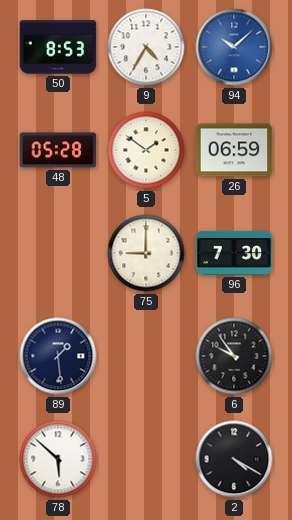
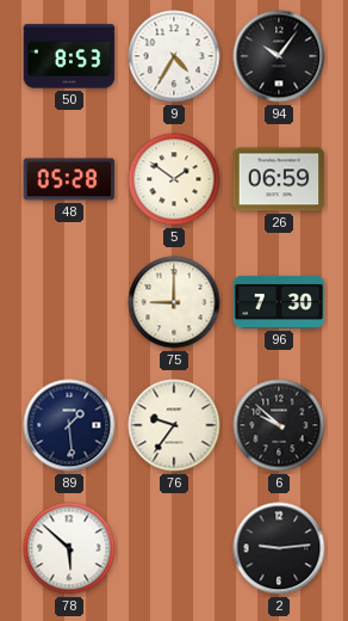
94: 10:08 -> 10:06
94 dial: blue -> black
76: none -> 9:36
6: 9:54 -> 9:52
2: 4:20 -> 9:14
